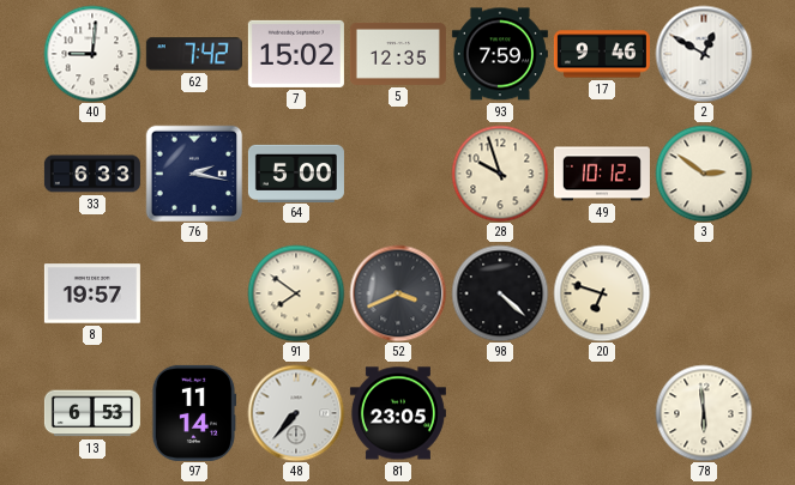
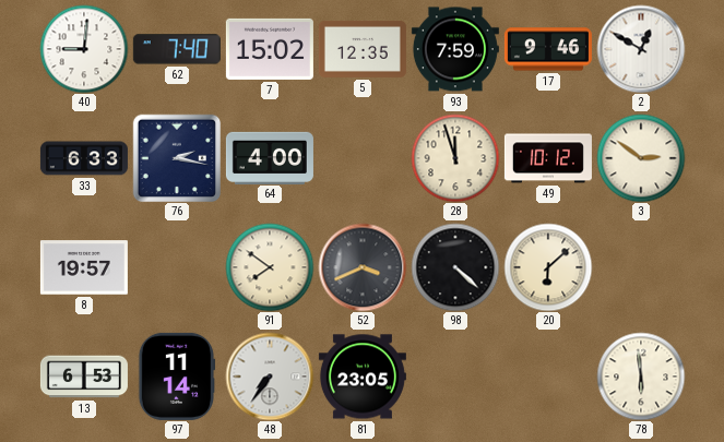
62: 7:42 -> 7:40
64: 5:00 -> 4:00
28: 9:57 -> 11:57
20: 6:48 -> 6:08
48: 7:37 -> 7:36
